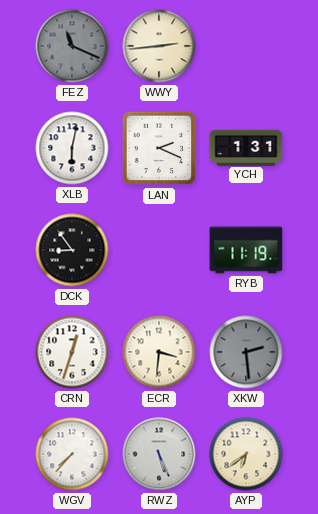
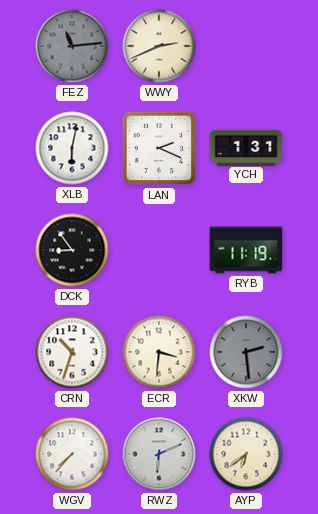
FEZ: 11:19 -> 11:14
WWY: 2:44 -> 2:41
CRN: 12:33 -> 10:33
RWZ: 5:26 -> 6:11
